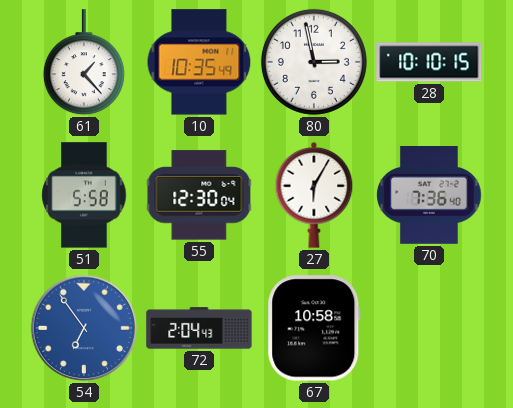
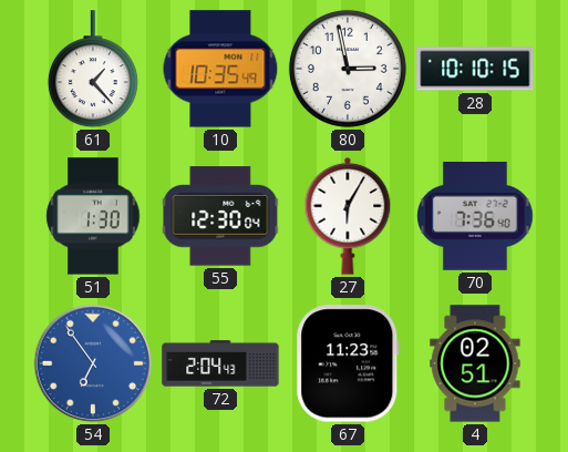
51: 5:58 -> 1:30
67: 10:58 -> 11:23
4: none -> 02:51
